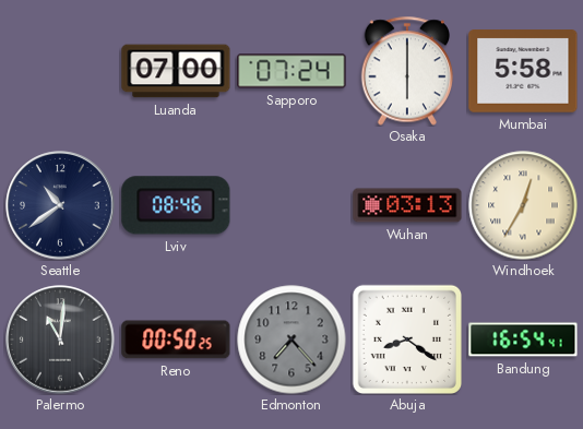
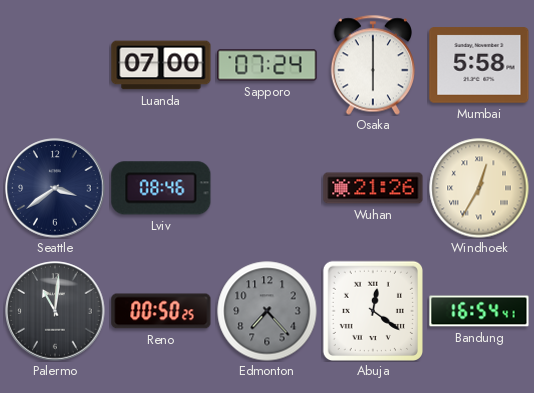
Seattle: 10:39 -> 3:39
Wuhan: 03:13 -> 21:26
Abuja: 8:21 -> 12:21
